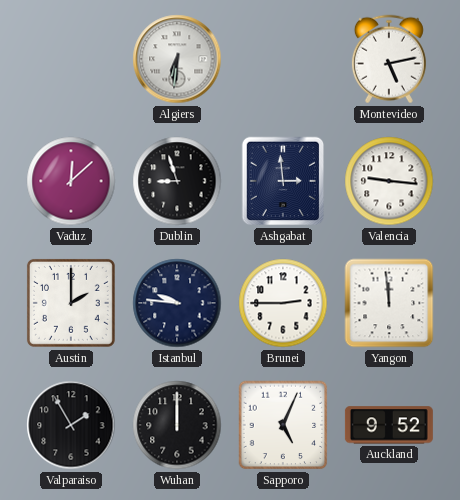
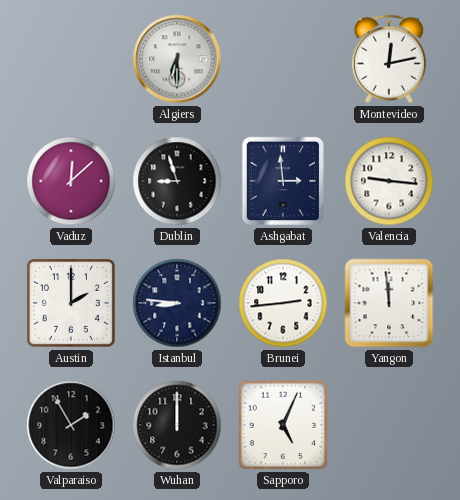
Algiers: 6:31 -> 6:30
Montevideo: 5:13 -> 12:13
Istanbul: 9:46 -> 8:46
Brunei: 2:45 -> 2:44
Auckland: 9:52 -> none
